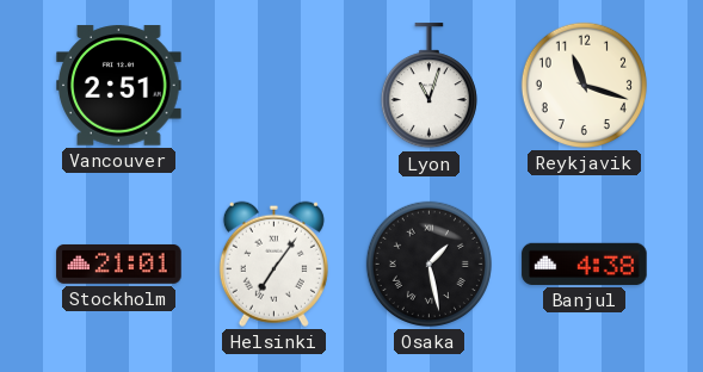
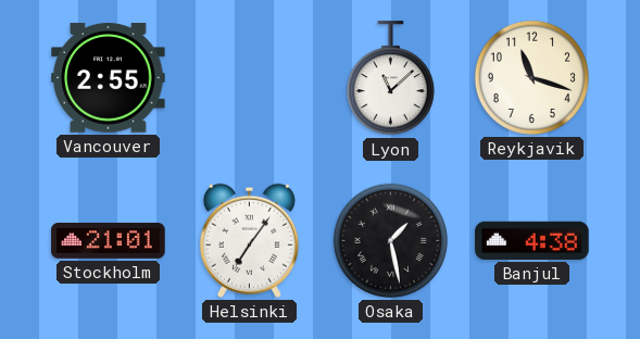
Vancouver: 2:51 -> 2:55
Lyon: 11:03 -> 11:08
